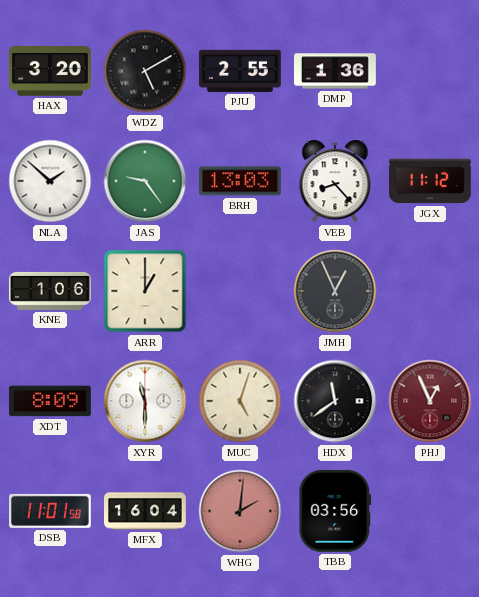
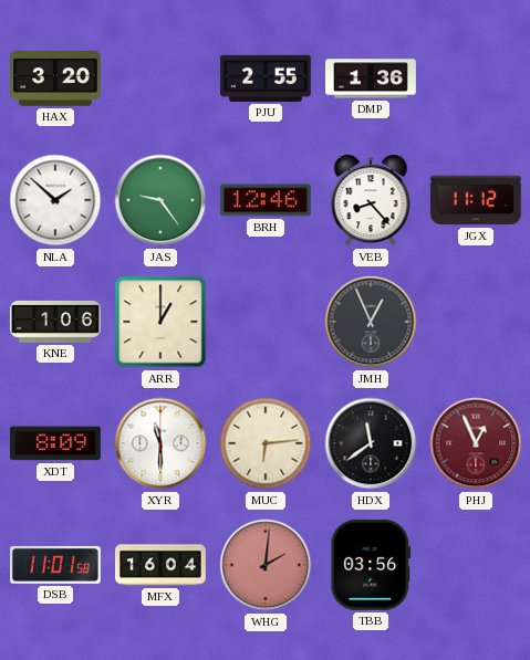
WDZ: 5:10 -> none
BRH: 13:03 -> 12:46
MUC: 5:03 -> 6:14
